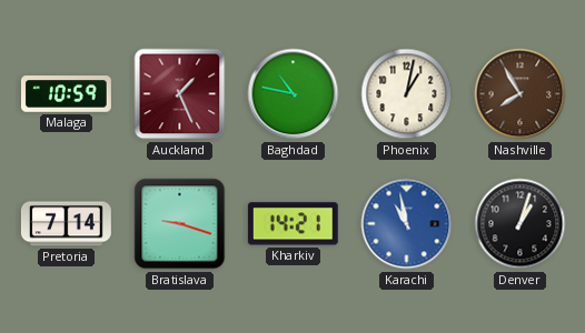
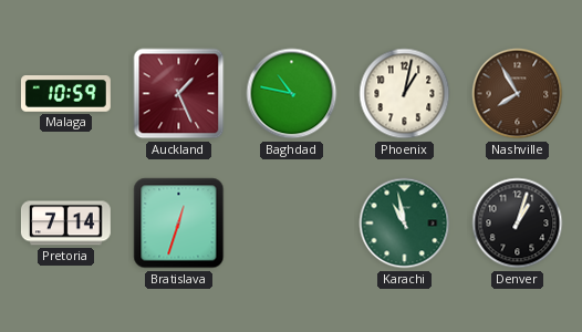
Bratislava: 9:18 -> 12:33
Kharkiv: 14:21 -> none
Karachi dial: blue -> green
